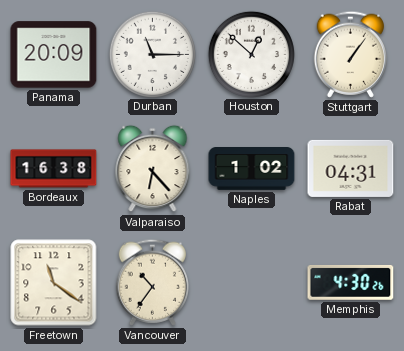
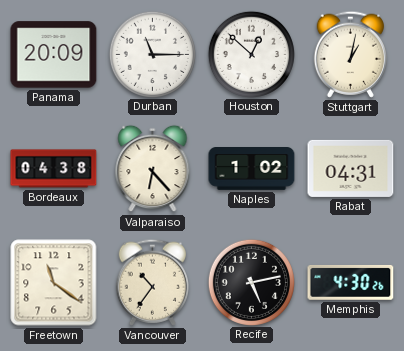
Stuttgart: 1:06 -> 1:02
Bordeaux: 16:38 -> 04:38
Recife: none -> 5:13
